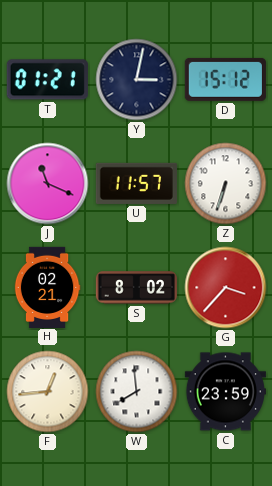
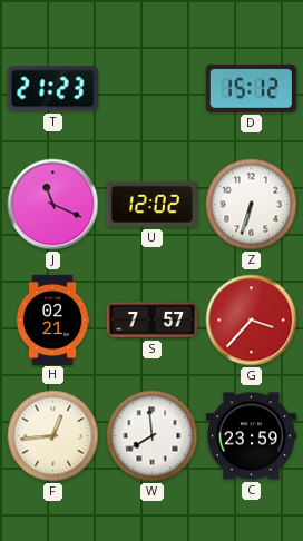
T: 01:21 -> 21:23
Y: 3:02 -> none
U: 11:57 -> 12:02
S: 8:02 -> 7:57
